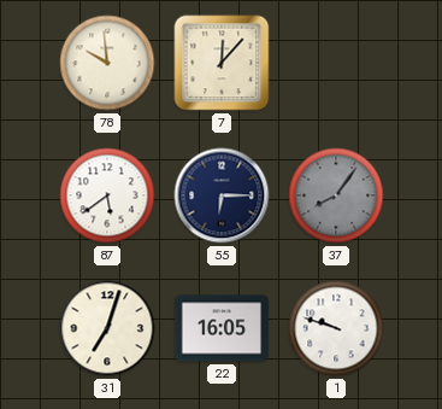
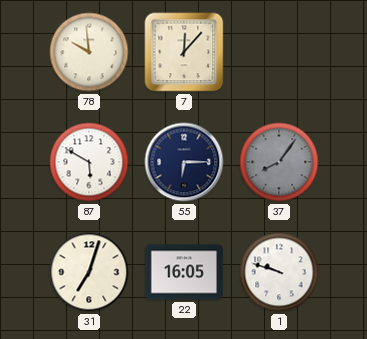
87: 5:39 -> 5:50
